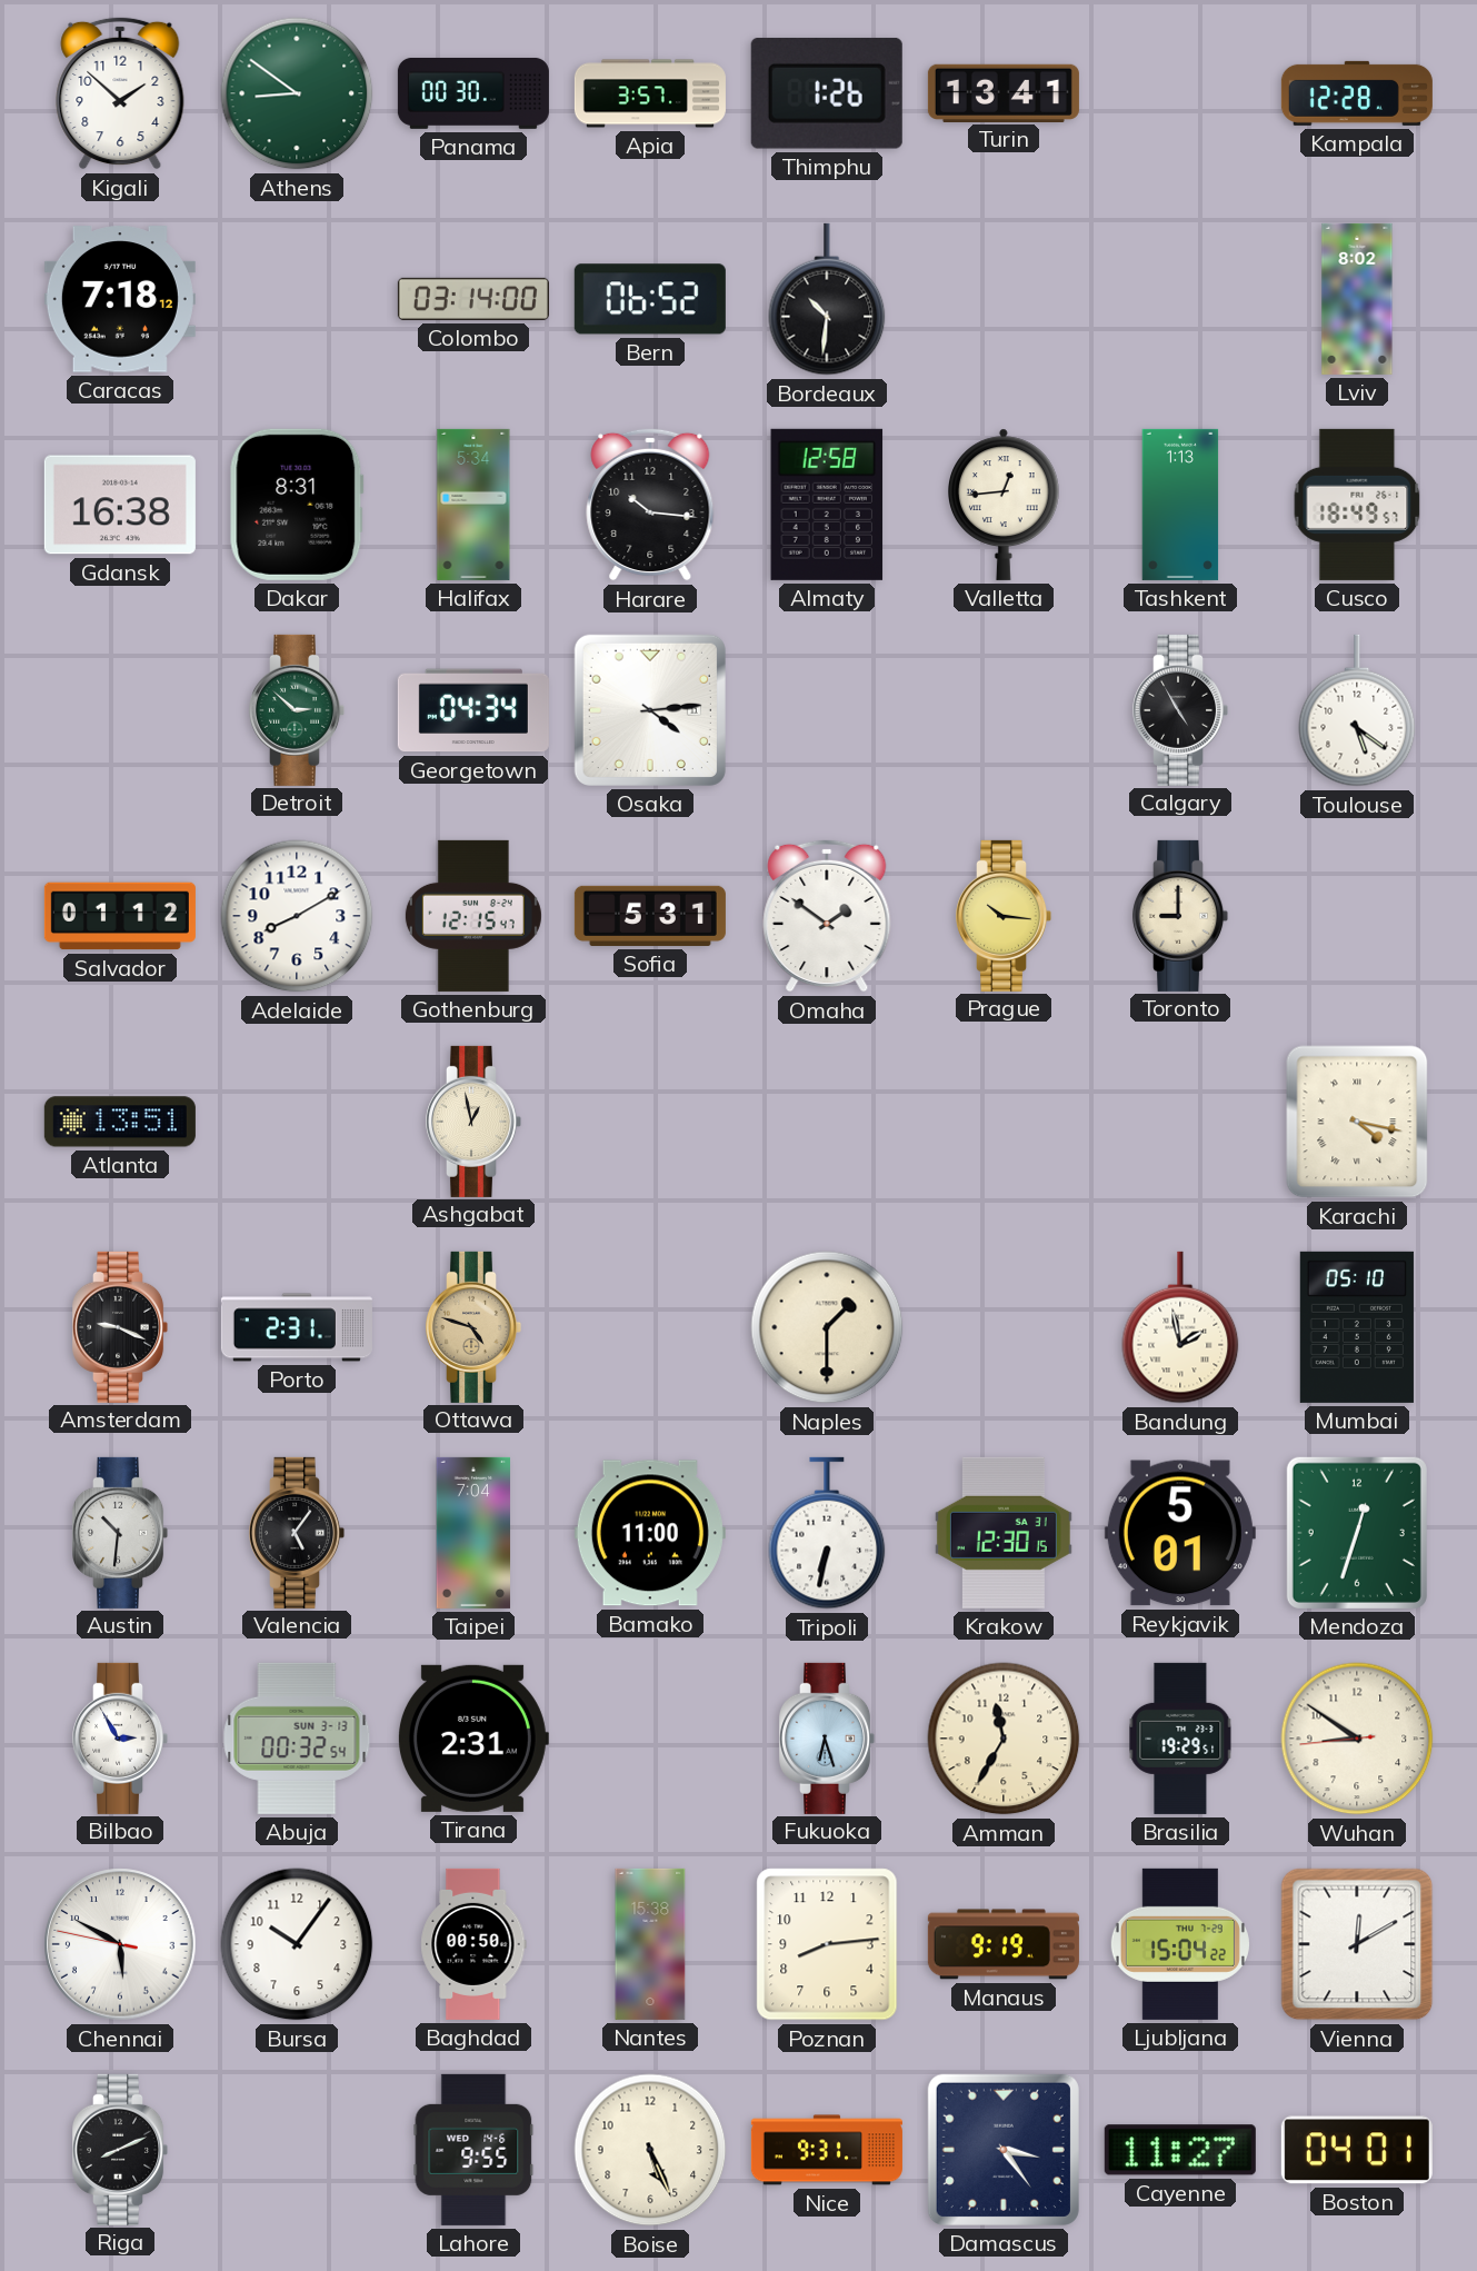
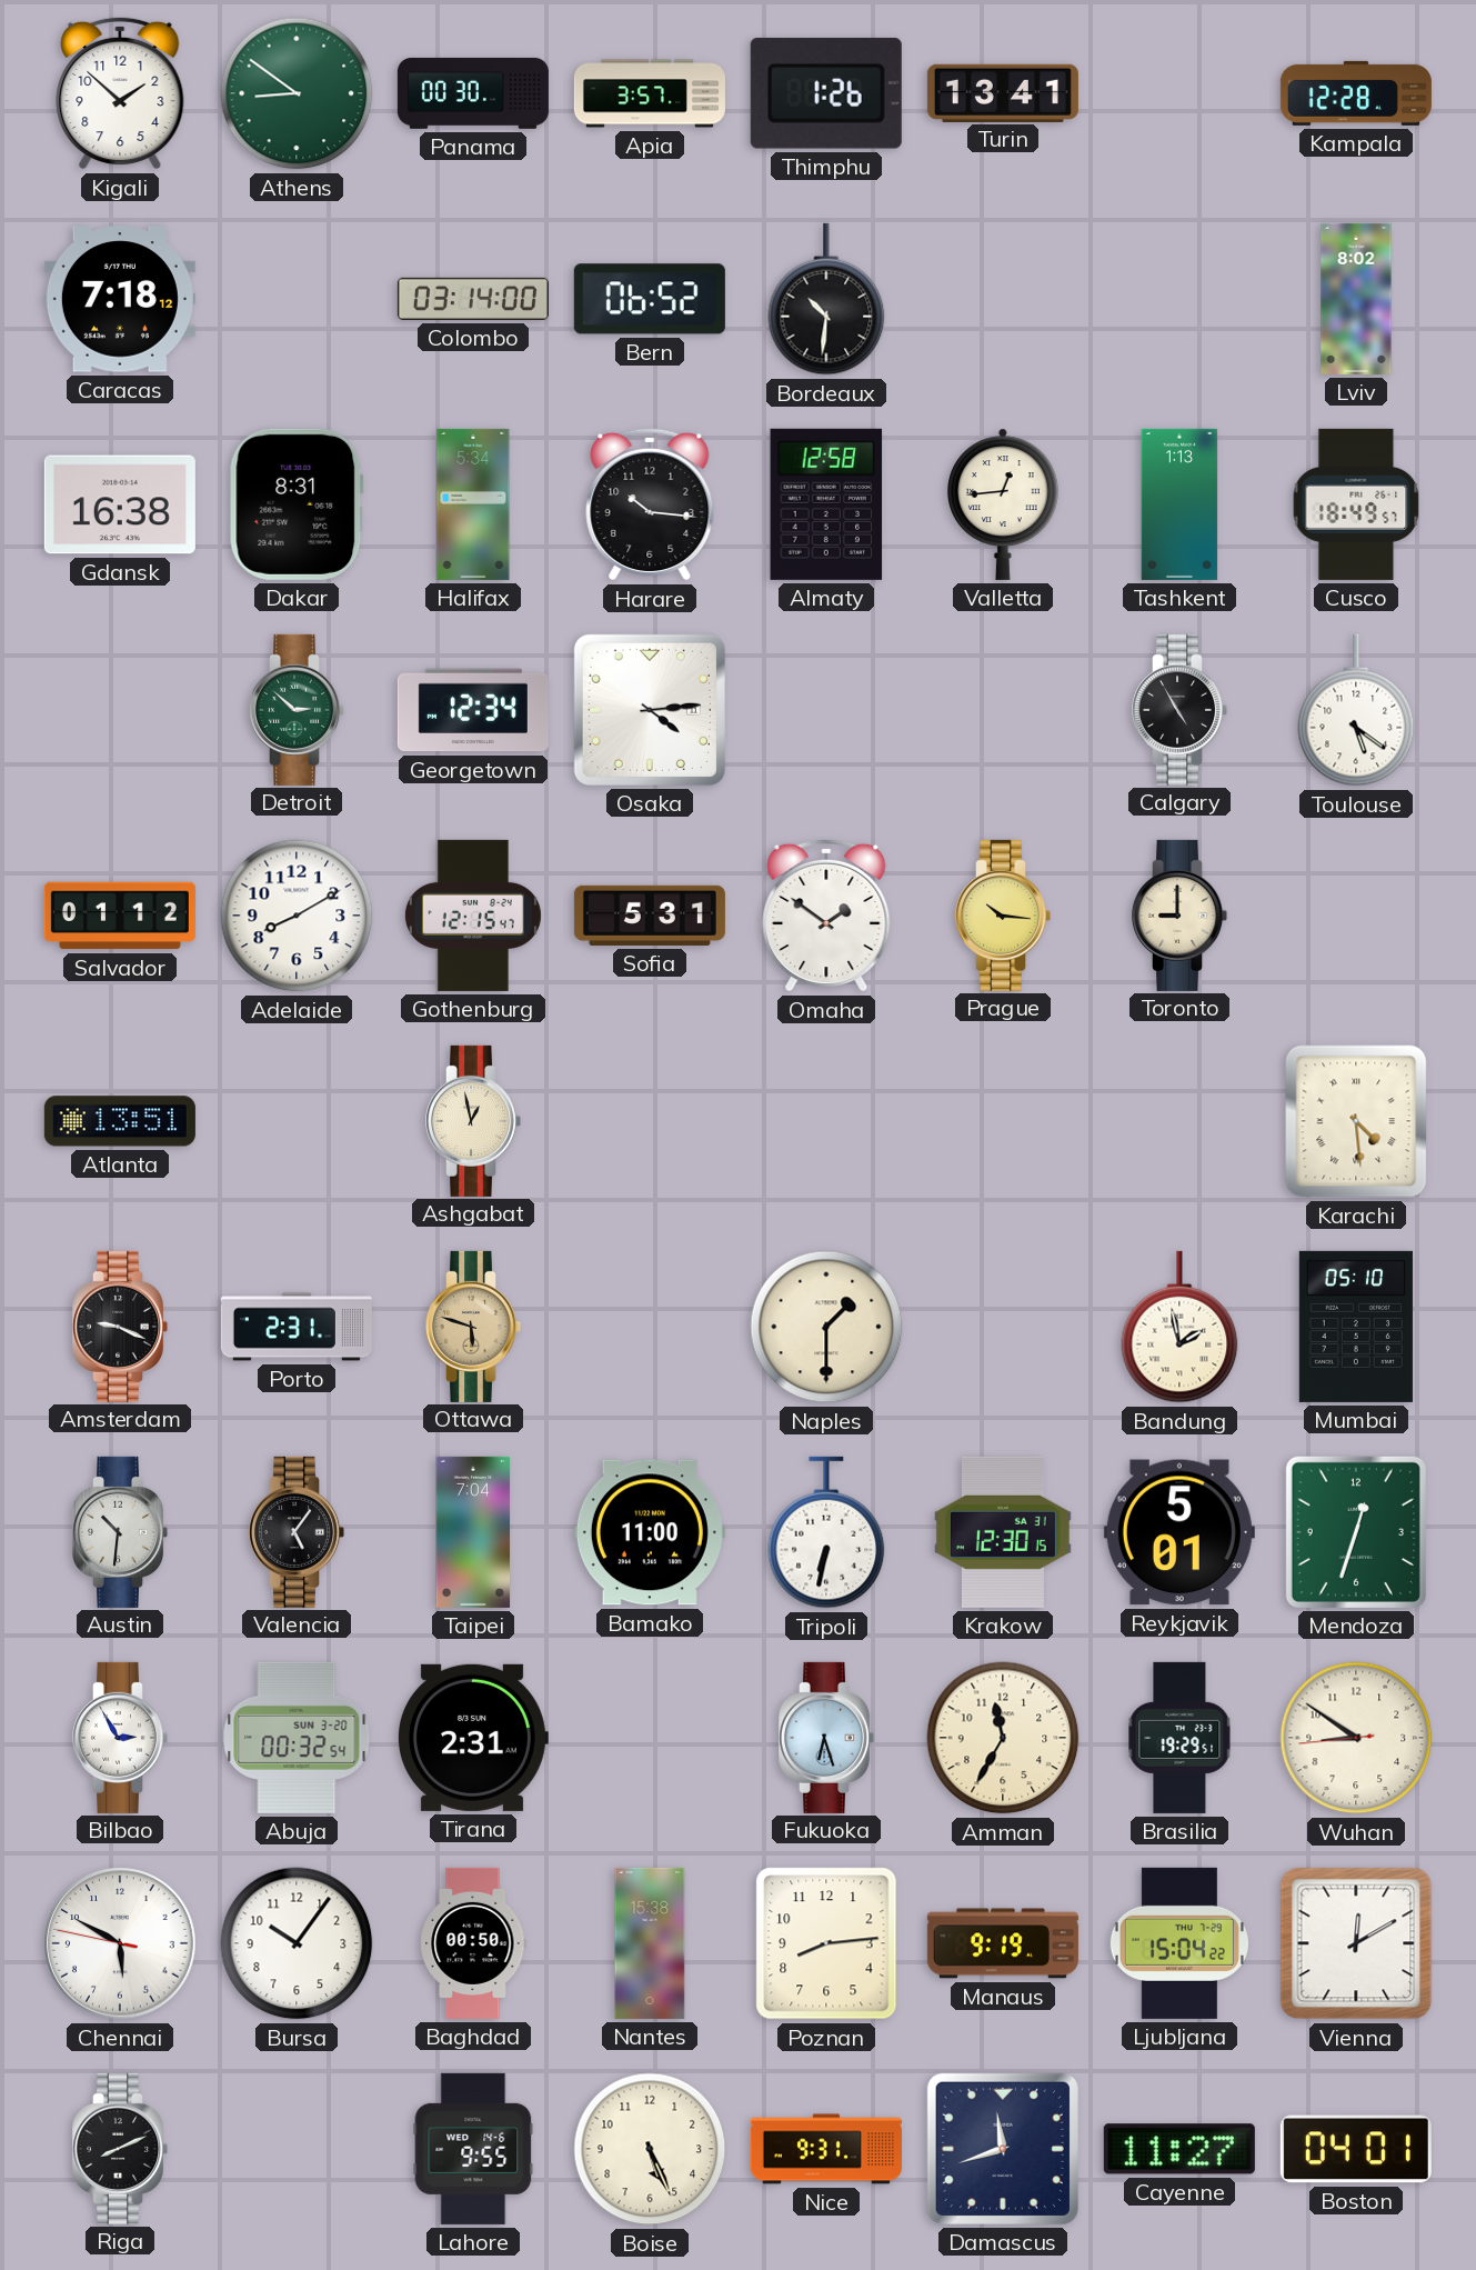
Georgetown: 04:34 -> 12:34
Karachi: 4:17 -> 4:29
Ottawa: 4:48 -> 5:48
Abuja date: SUN 3-13 -> SUN 3-20
Damascus: 3:24 -> 11:42
